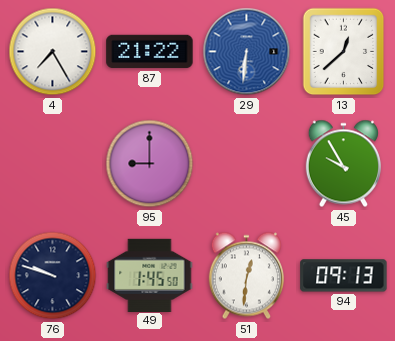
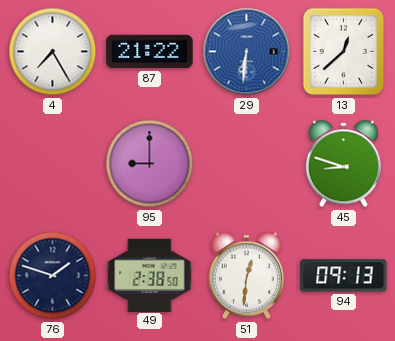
45: 9:55 -> 8:48
76: 9:48 -> 1:48
49: 1:45 -> 2:38
